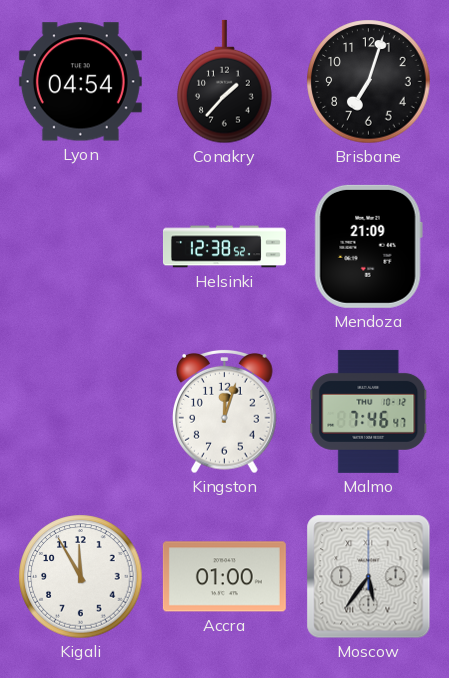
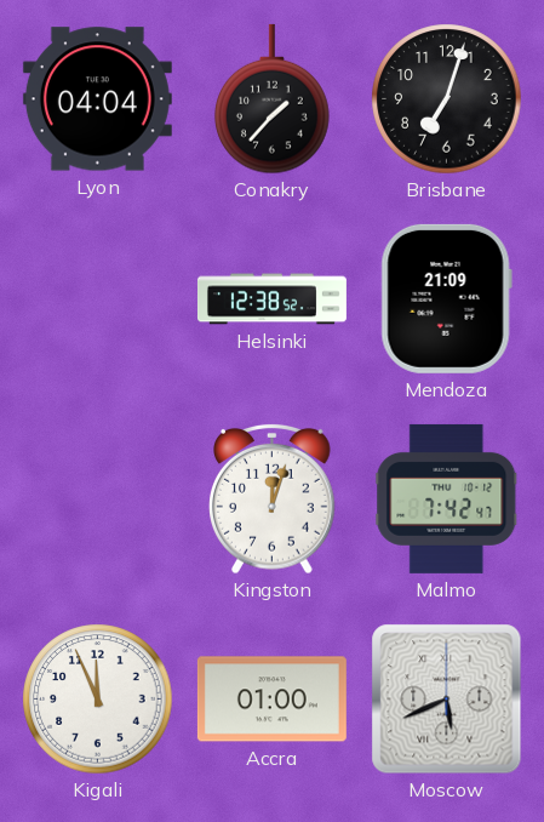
Lyon: 04:54 -> 04:04
Malmo: 7:46 -> 7:42
Kigali: 11:55 -> 11:56
Moscow: 5:36 -> 5:41
